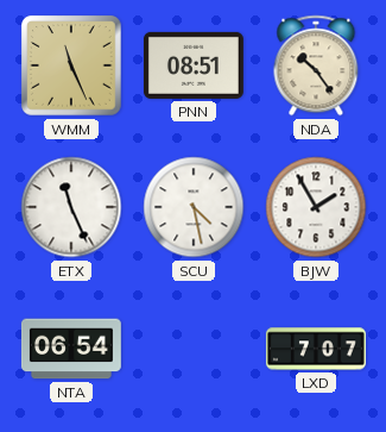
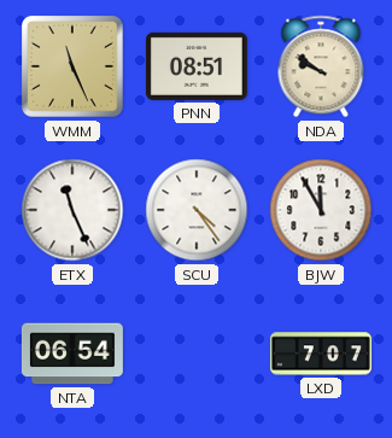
NDA: 10:24 -> 9:51
SCU: 4:28 -> 4:24
BJW: 1:55 -> 11:55
